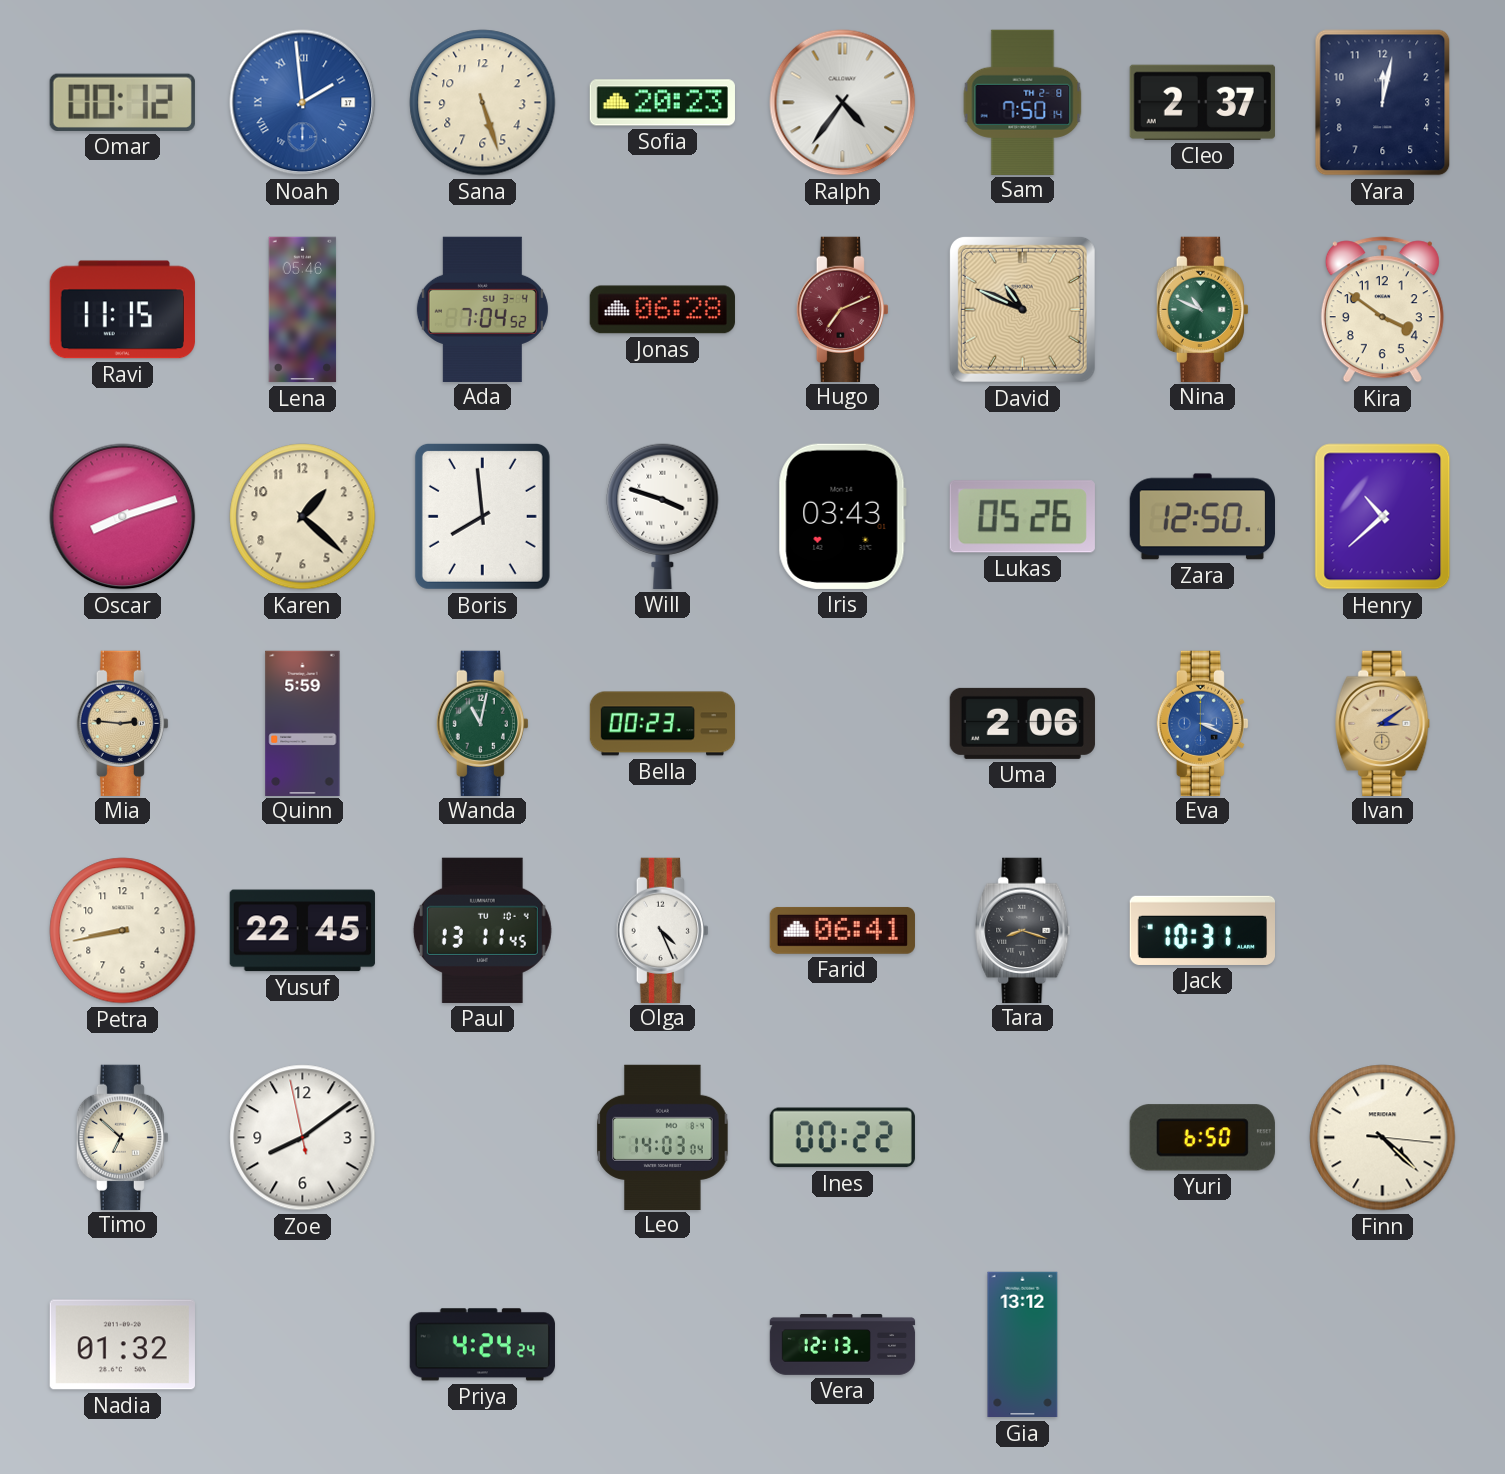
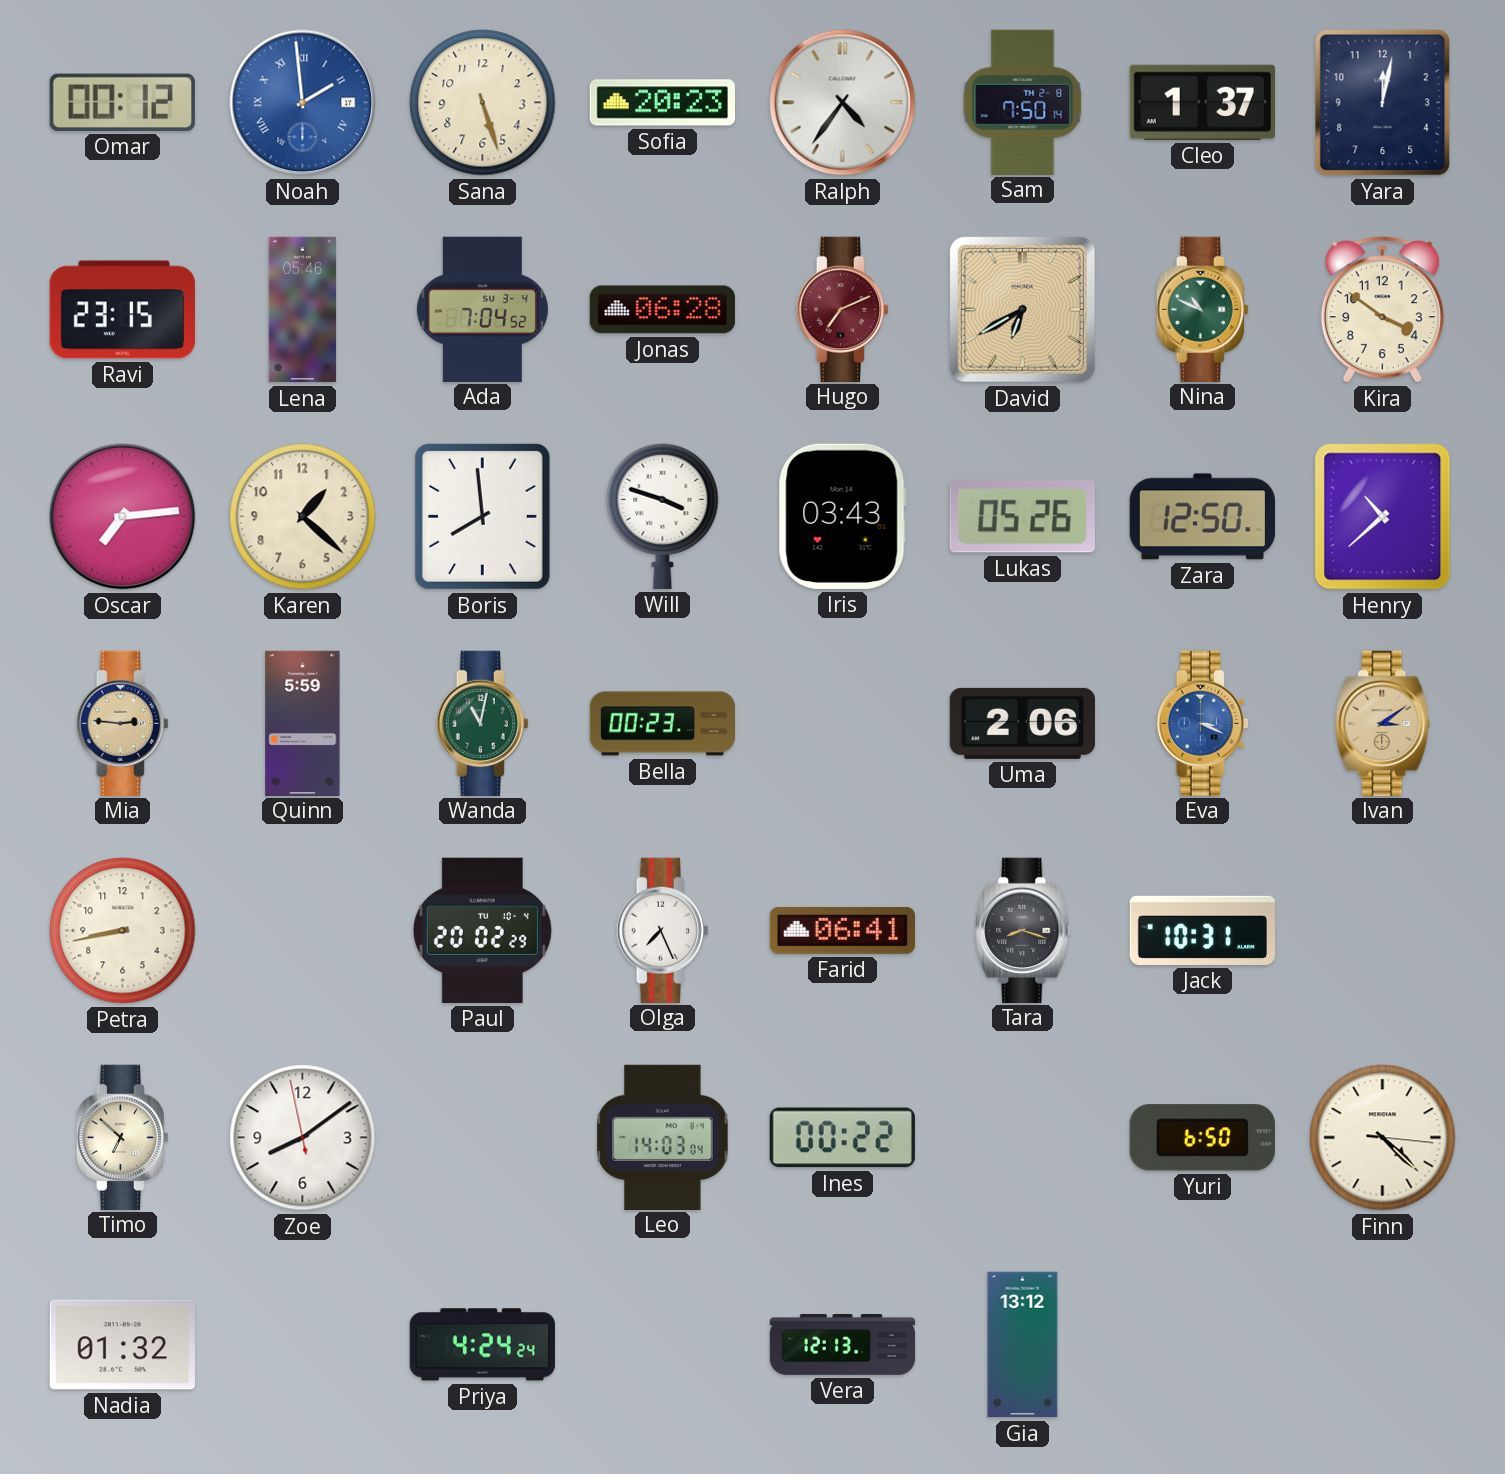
Cleo: 2:37 -> 1:37
Ravi: 11:15 -> 23:15
David: 10:49 -> 6:40
Oscar: 8:12 -> 7:14
Yusuf: 22:45 -> none
Paul: 13:11 -> 20:02
Olga: 4:26 -> 7:26
